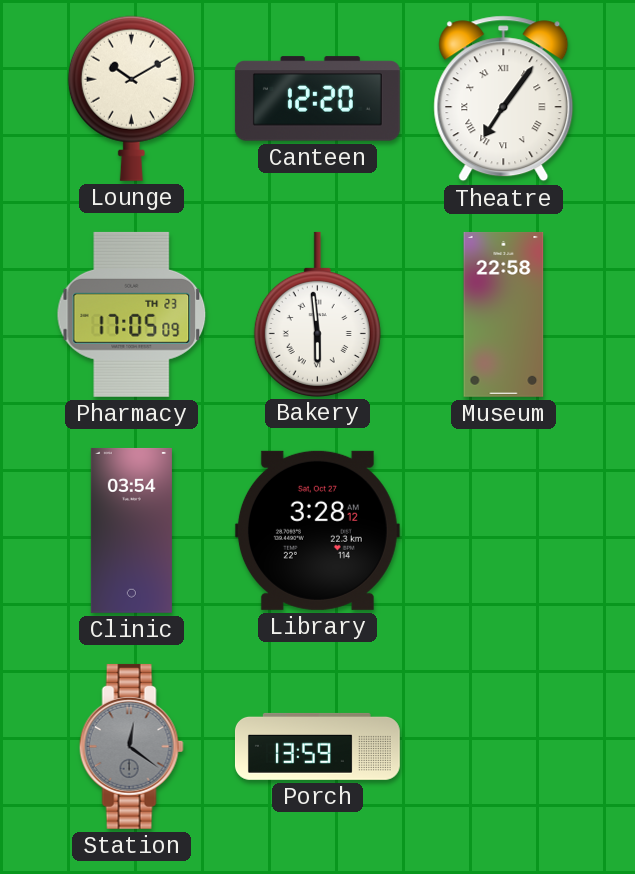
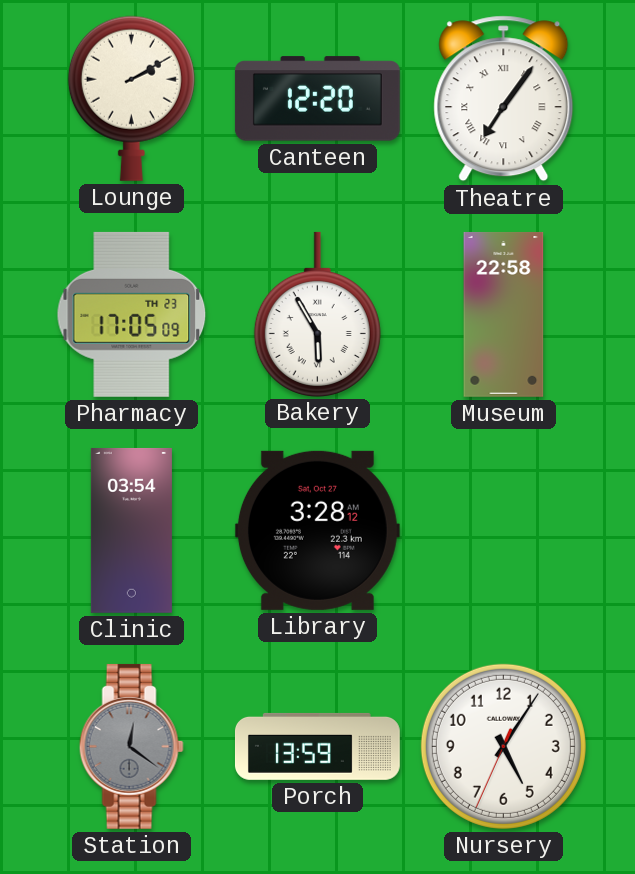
Lounge: 10:10 -> 2:10
Bakery: 5:59 -> 5:55
Nursery: none -> 5:05
